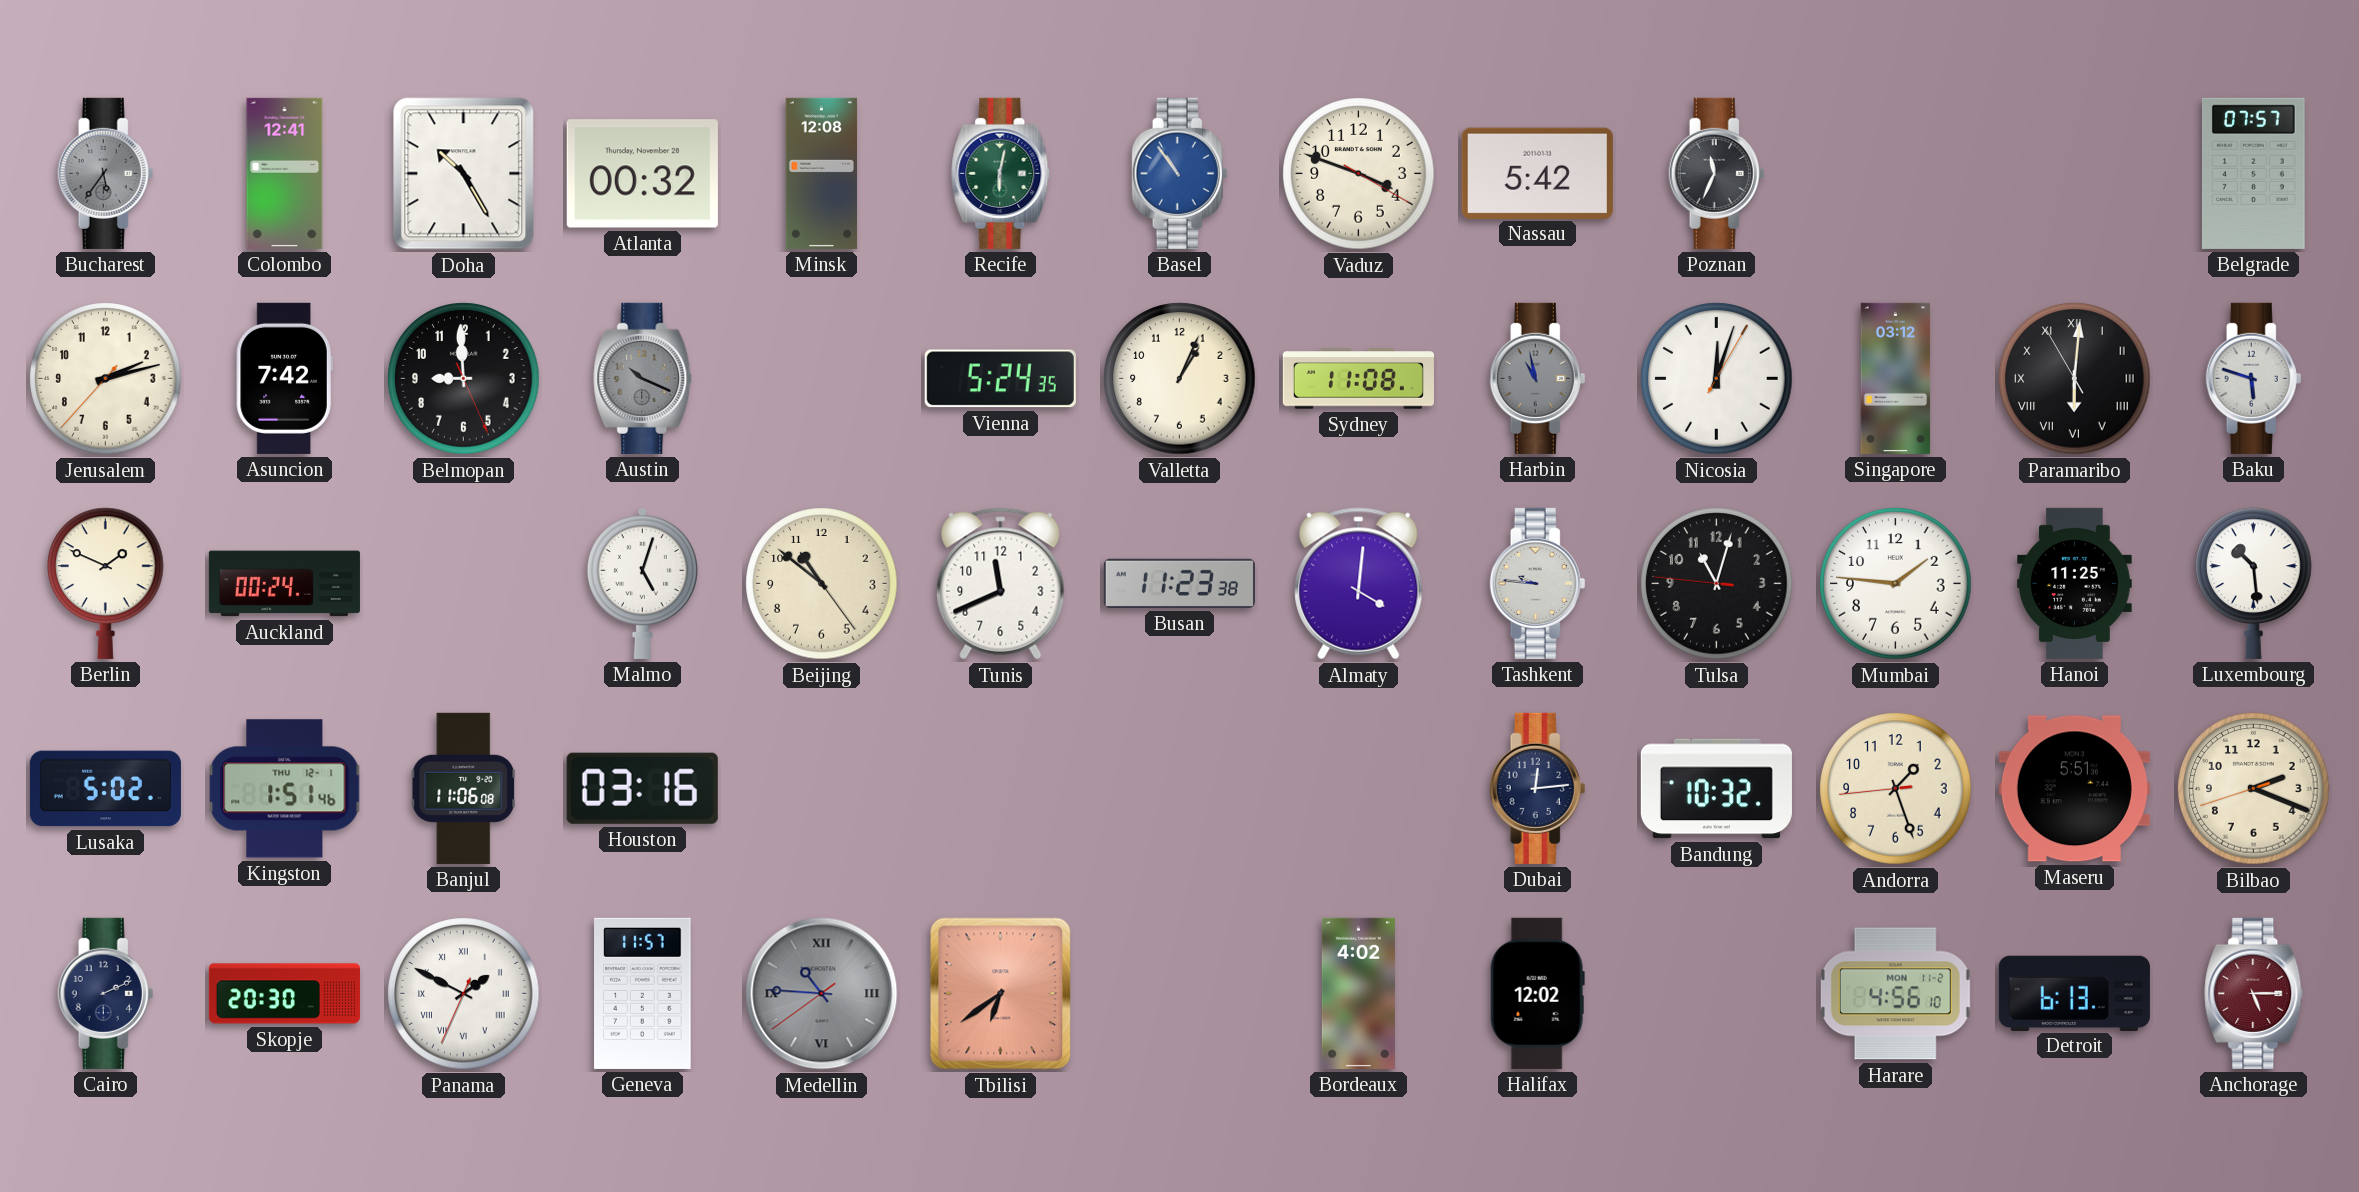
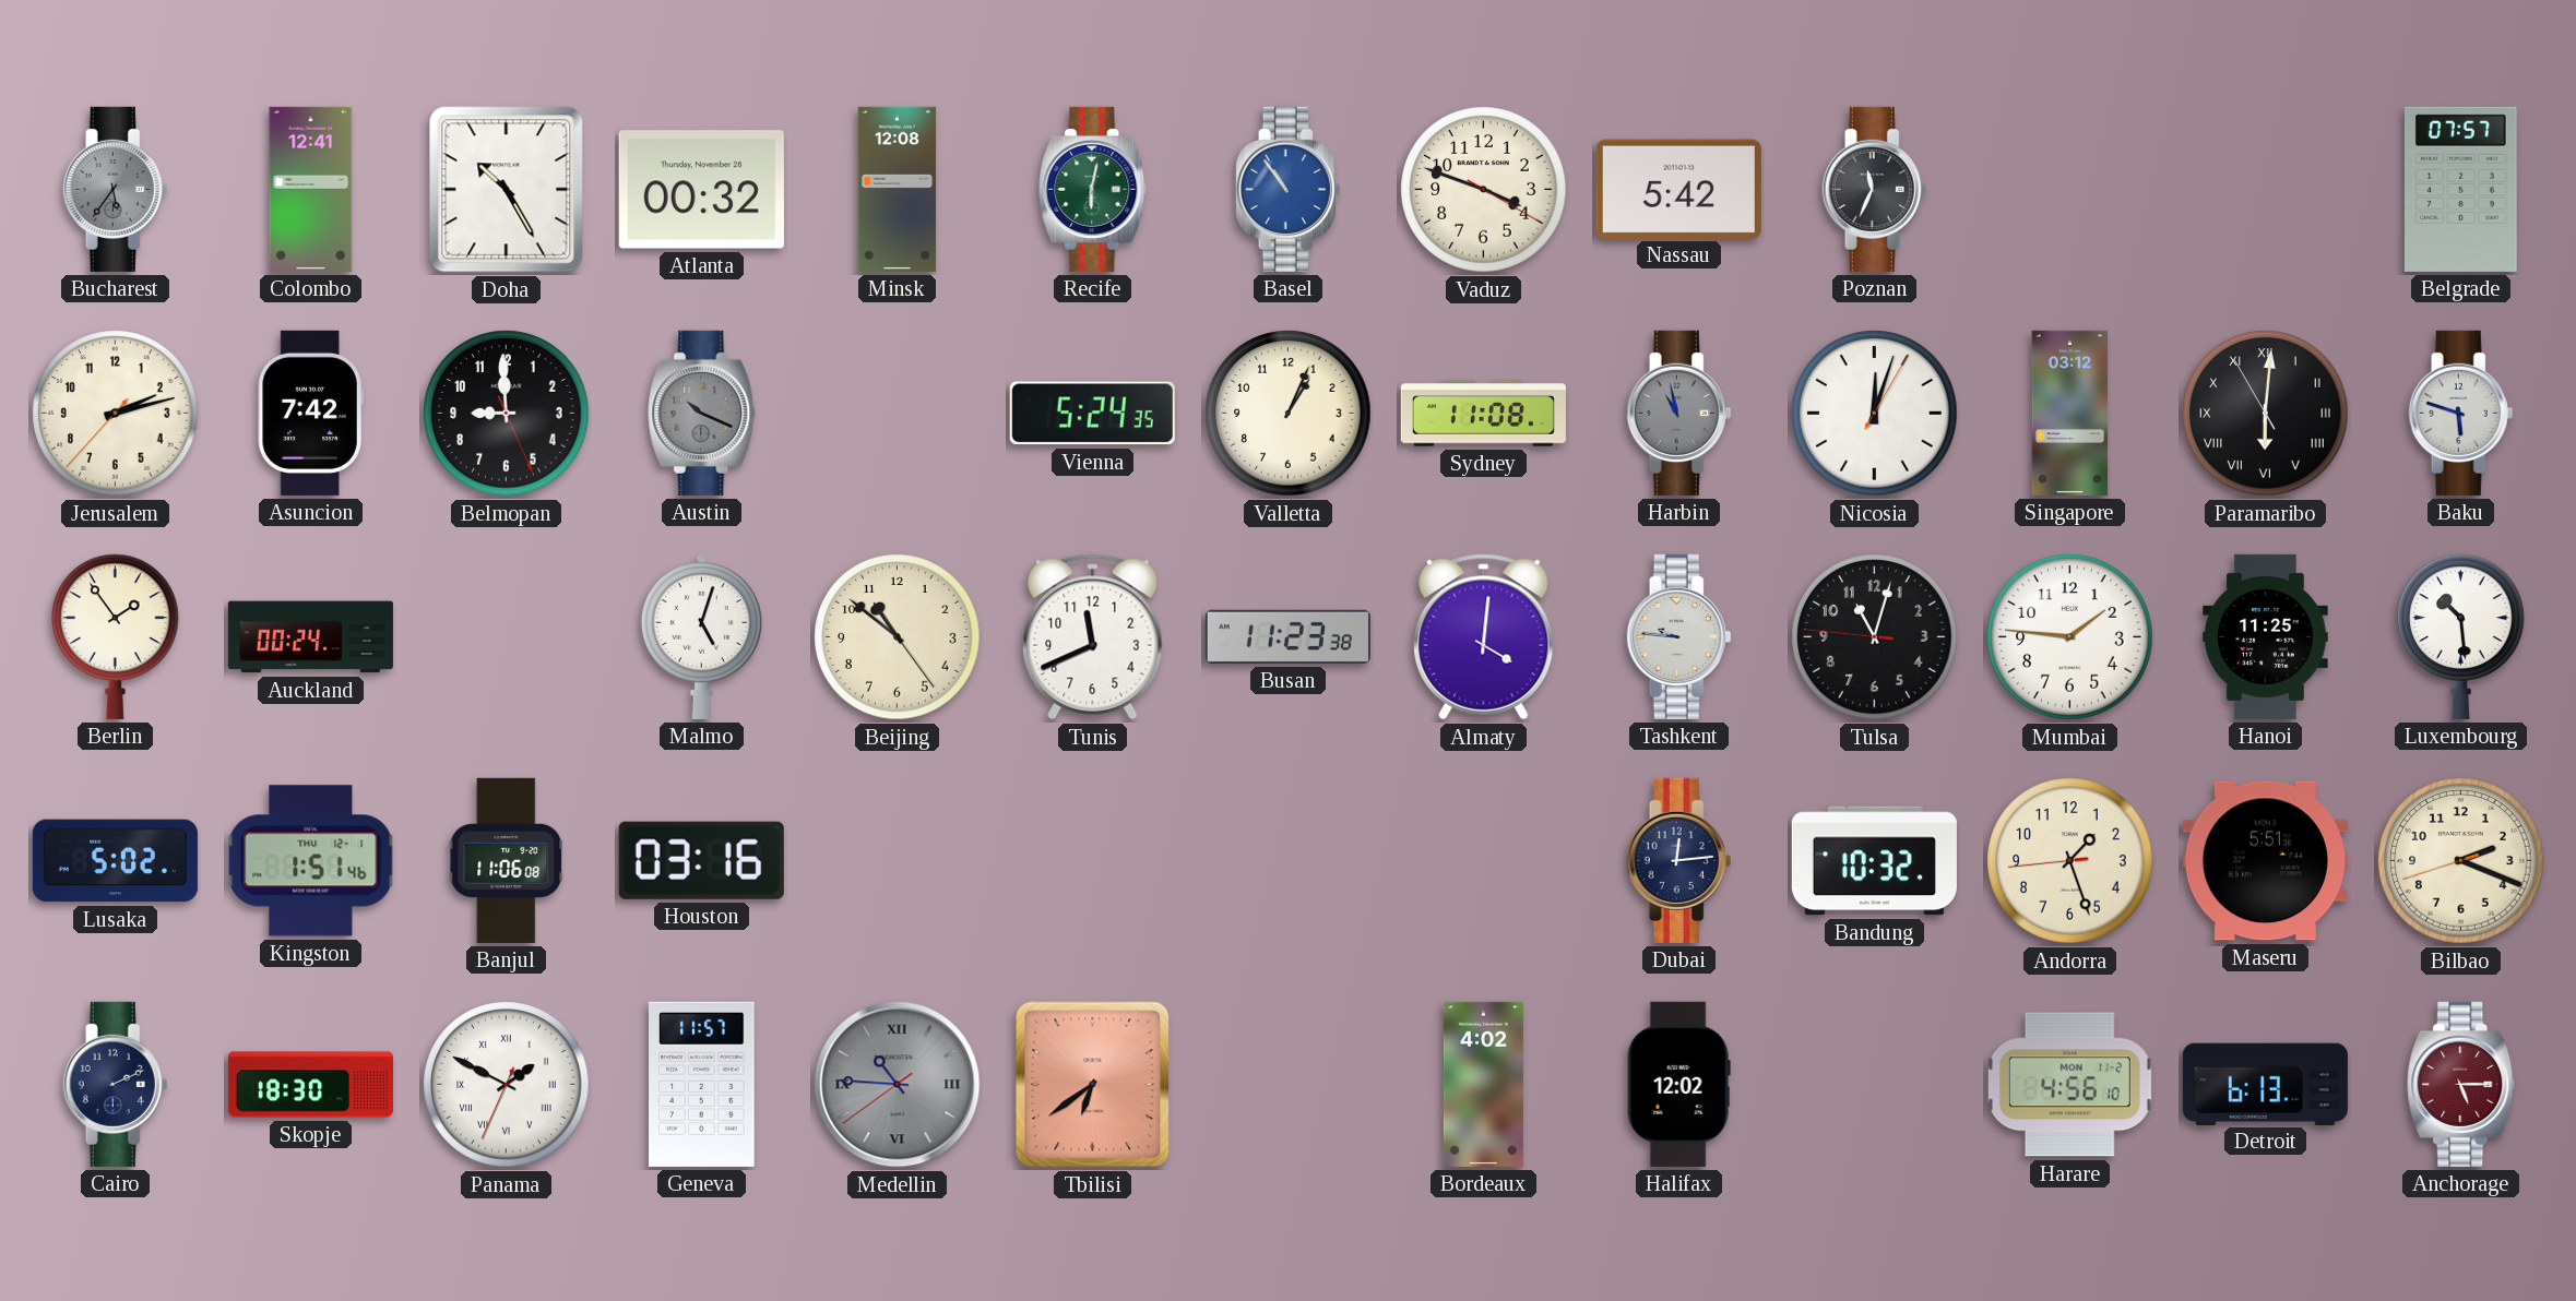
Berlin: 1:49 -> 1:54
Skopje: 20:30 -> 18:30
